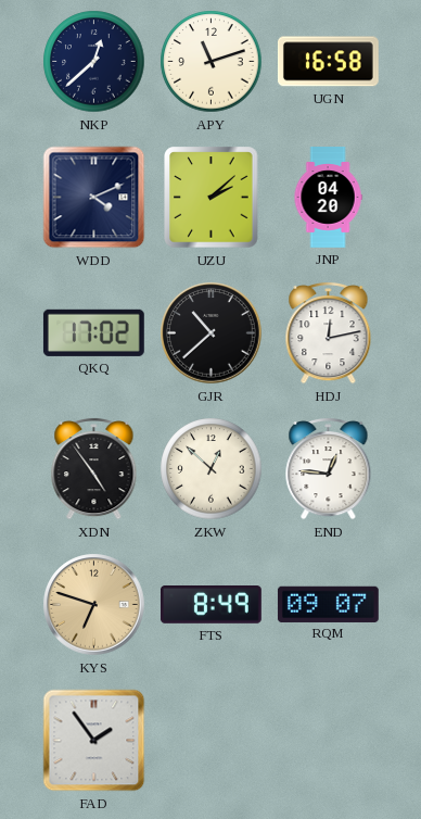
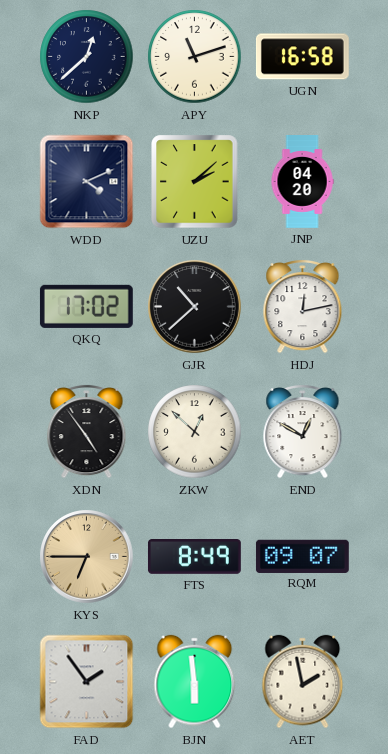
END: 12:46 -> 12:50
KYS: 6:48 -> 6:45
BJN: none -> 5:59
AET: none -> 1:58
